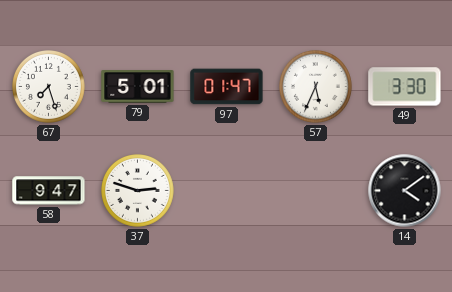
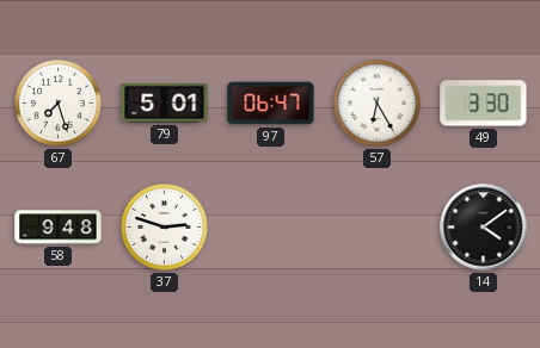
97: 01:47 -> 06:47
57: 5:34 -> 6:25
58: 9:47 -> 9:48
